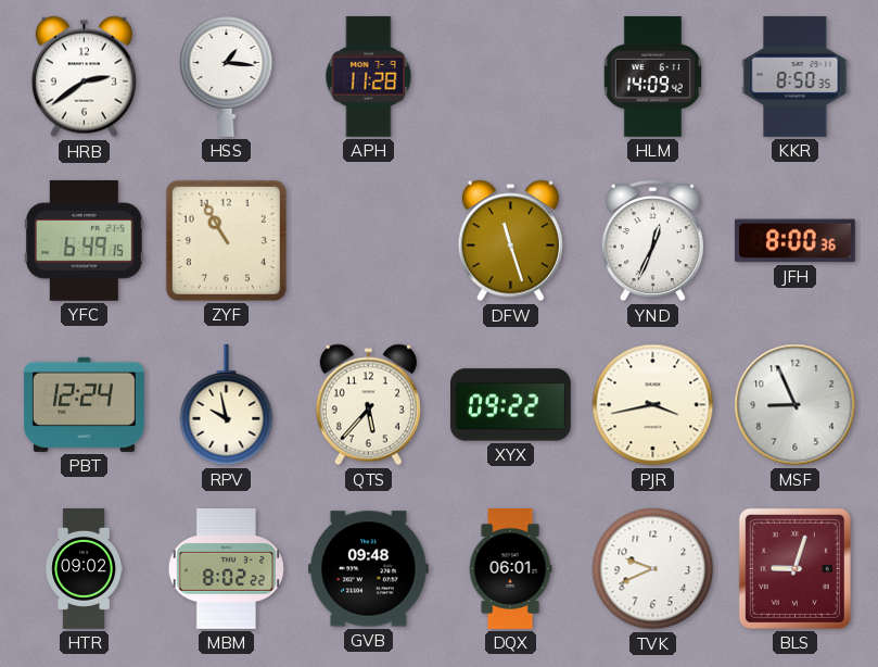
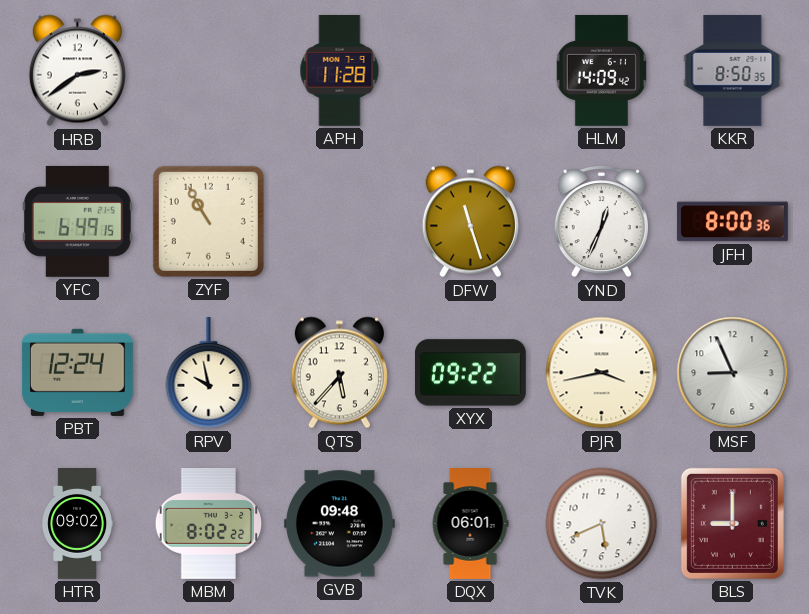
HSS: 1:16 -> none
TVK: 9:41 -> 5:41
BLS: 9:03 -> 9:00
